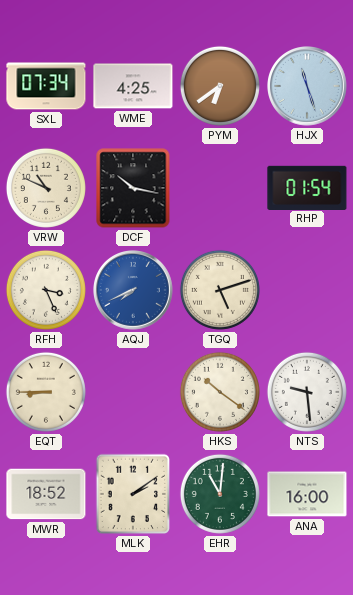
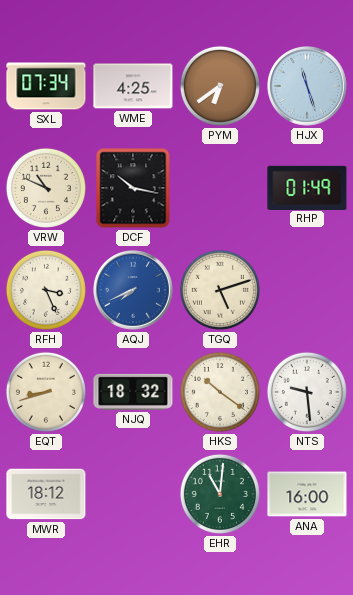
RHP: 01:54 -> 01:49
EQT: 8:45 -> 8:42
NJQ: none -> 18:32
MWR: 18:52 -> 18:12
MLK: 2:09 -> none
